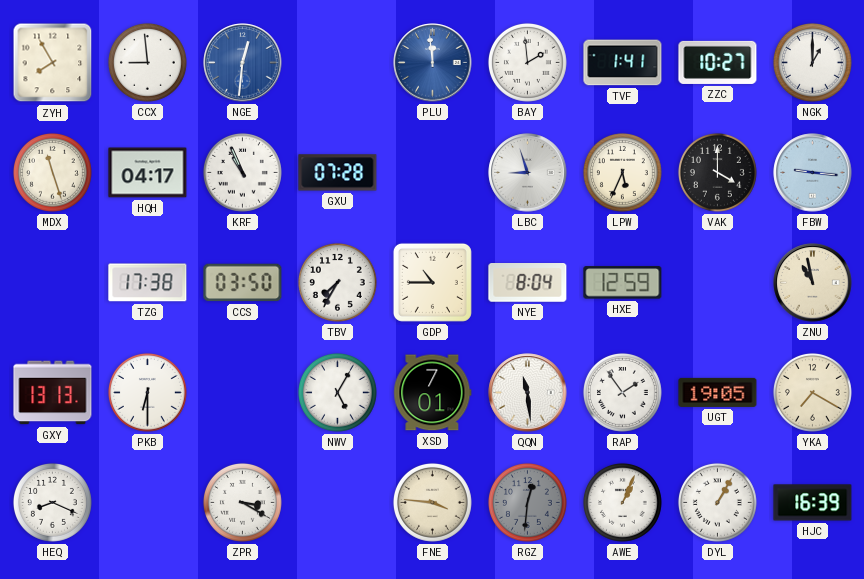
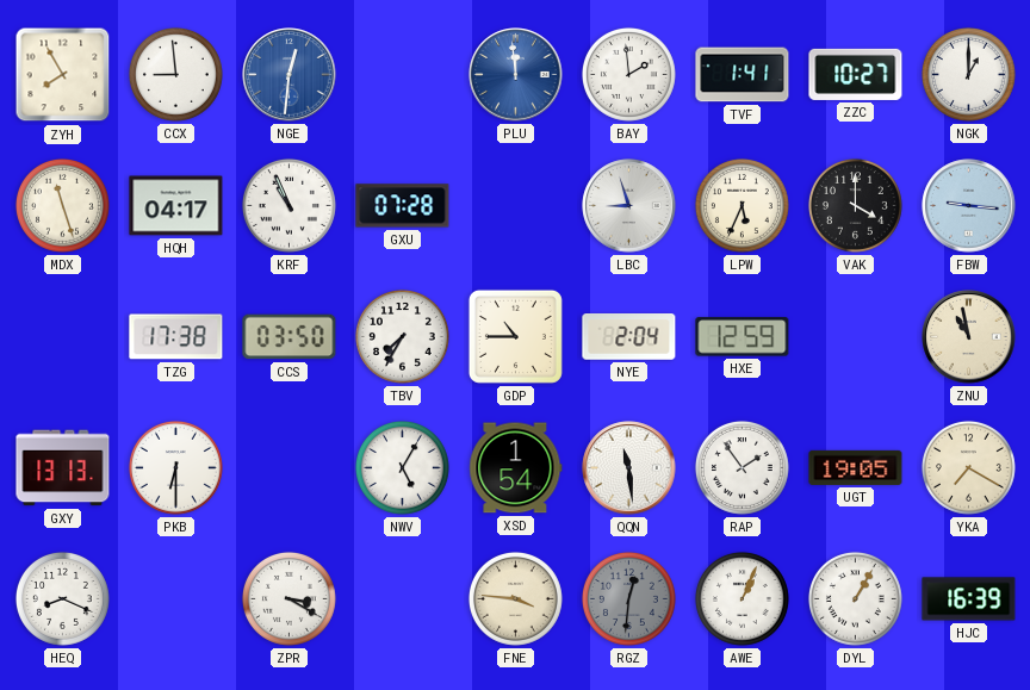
NYE: 8:04 -> 2:04
XSD: 7:01 -> 1:54
